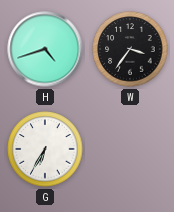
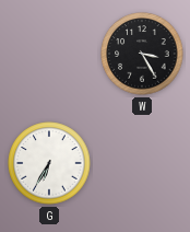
H: 4:42 -> none
W: 3:36 -> 3:25
